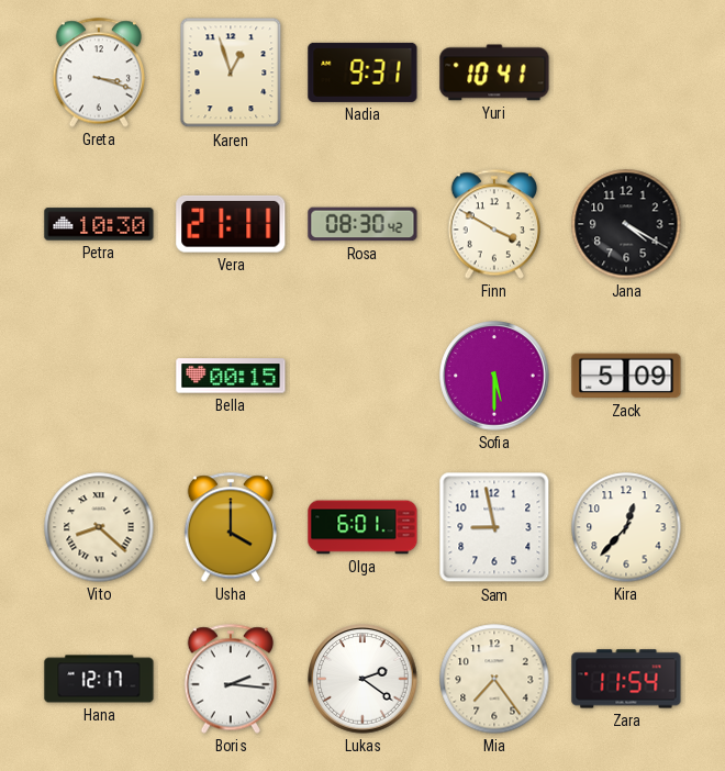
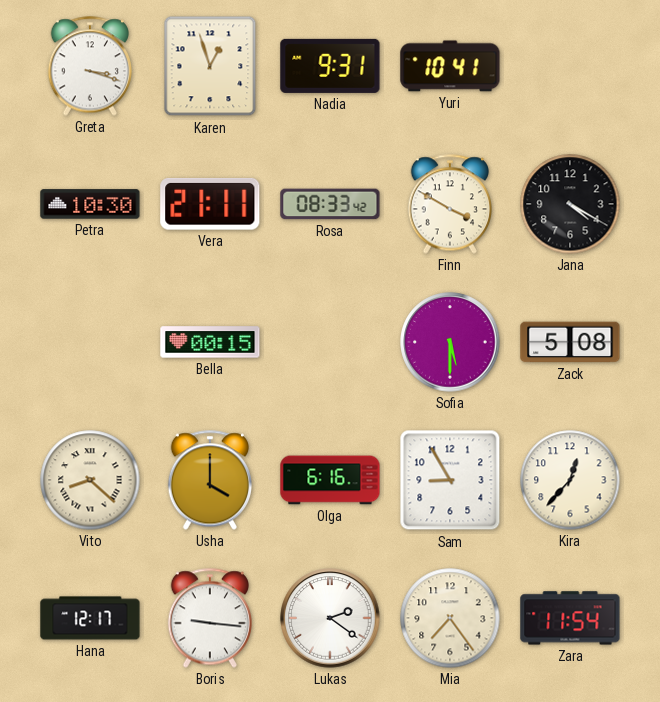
Rosa: 08:30 -> 08:33
Zack: 5:09 -> 5:08
Olga: 6:01 -> 6:16
Sam: 8:58 -> 8:55
Boris: 2:16 -> 9:16
